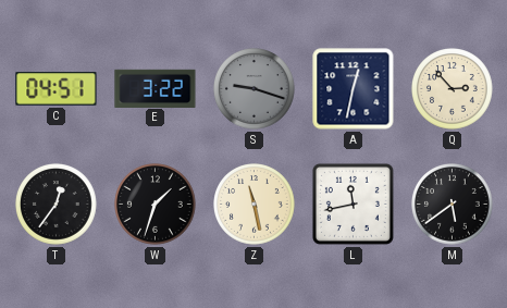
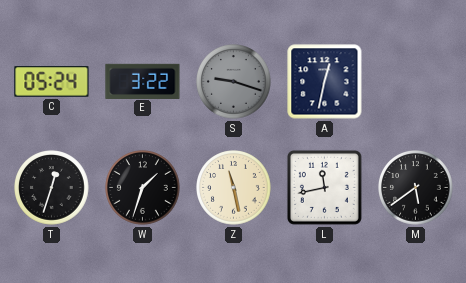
C: 04:51 -> 05:24
Q: 2:53 -> none
T: 12:36 -> 12:33
